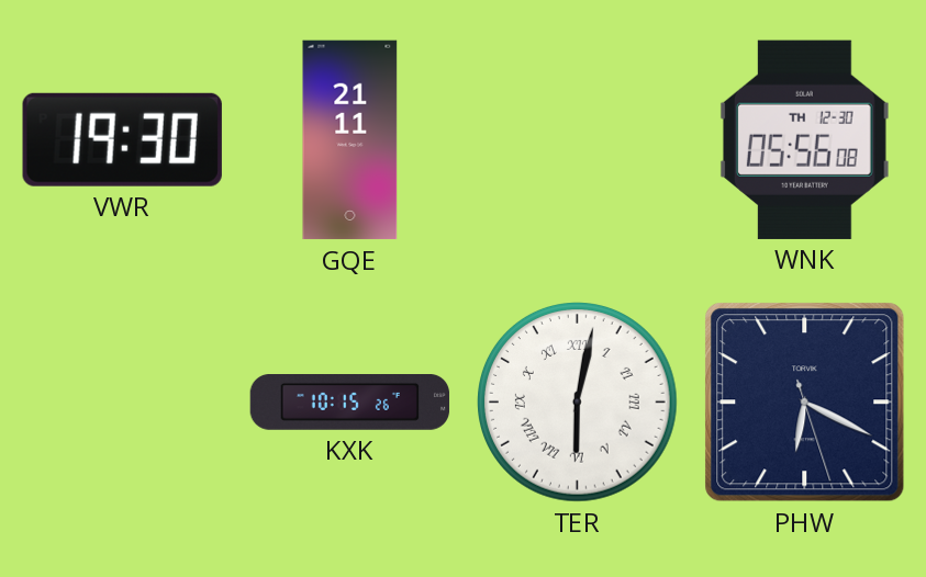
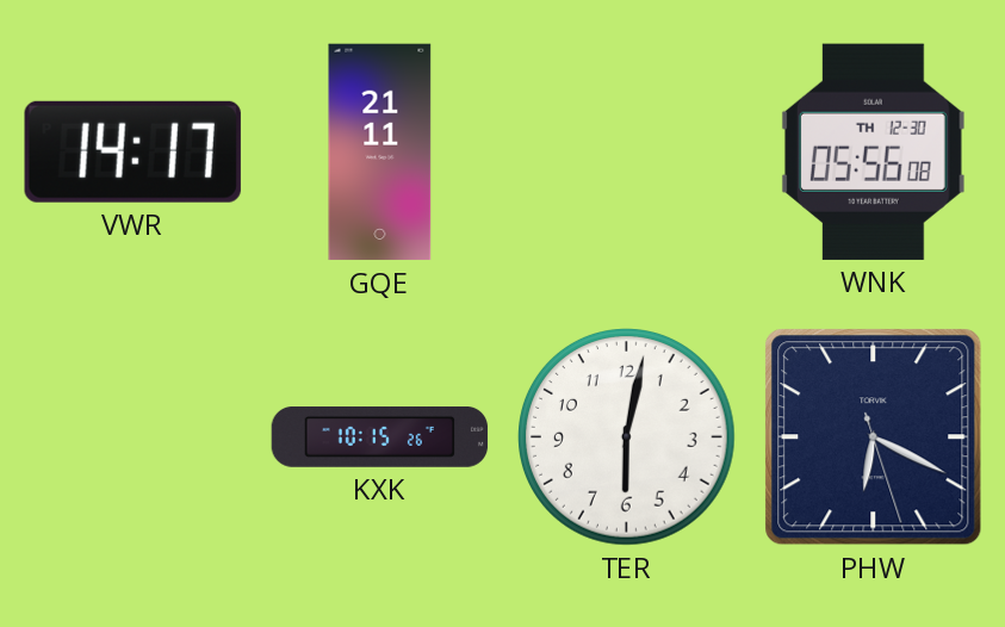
VWR: 19:30 -> 14:17
TER numerals: Roman -> Arabic
